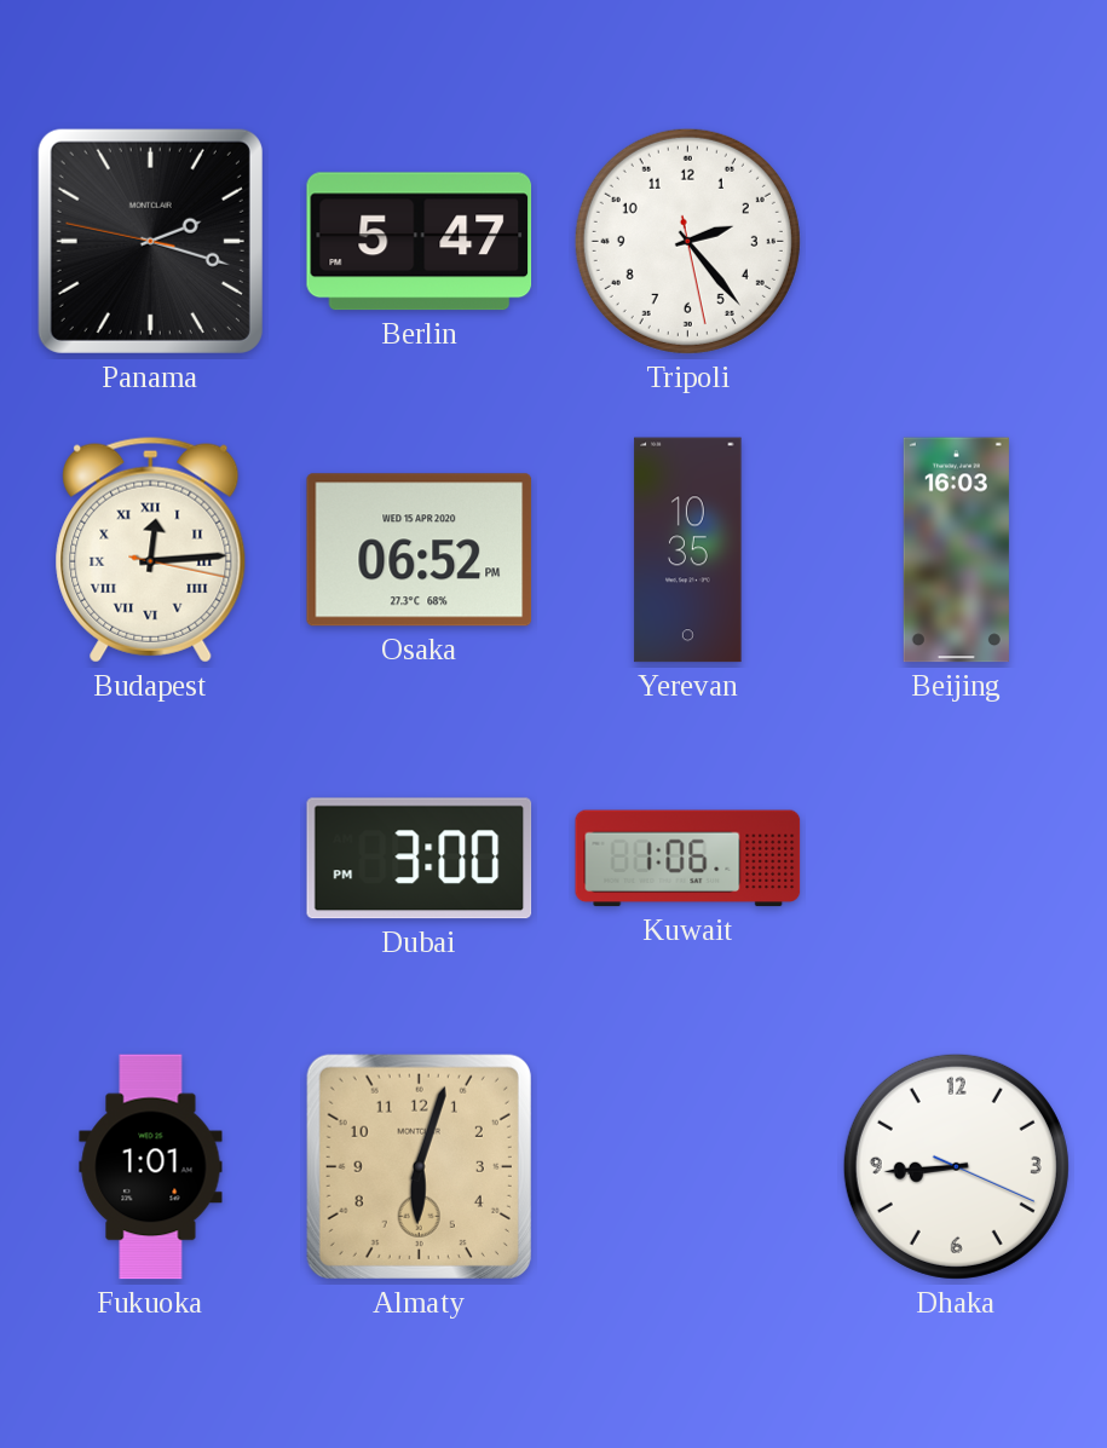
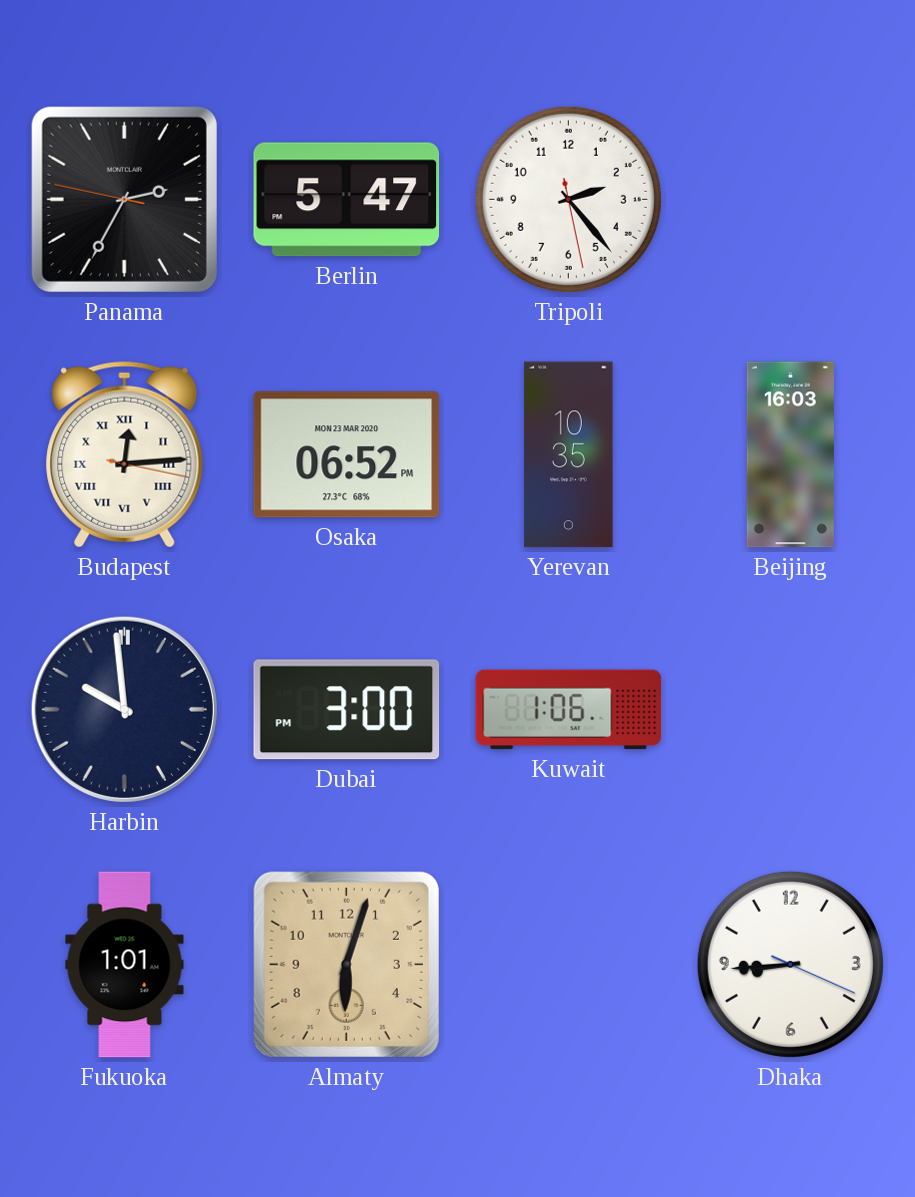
Panama: 2:17 -> 2:34
Osaka date: WED 15 APR 2020 -> MON 23 MAR 2020
Harbin: none -> 9:59
